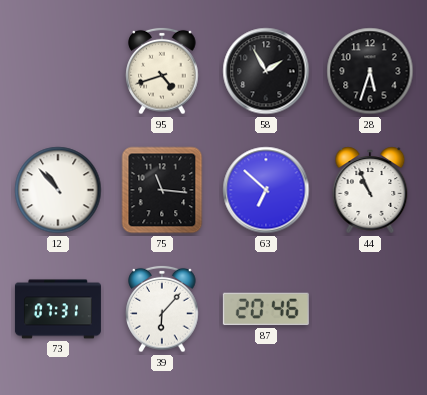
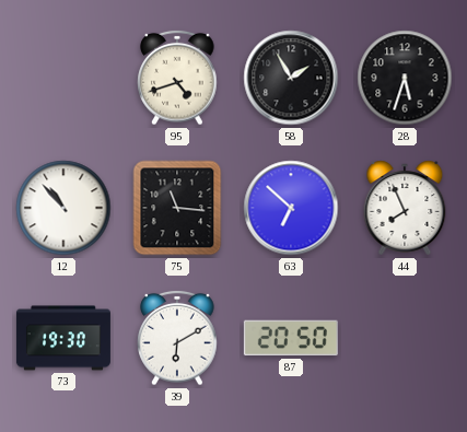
44: 10:56 -> 7:56
73: 07:31 -> 19:30
39: 6:07 -> 6:10
87: 20:46 -> 20:50
